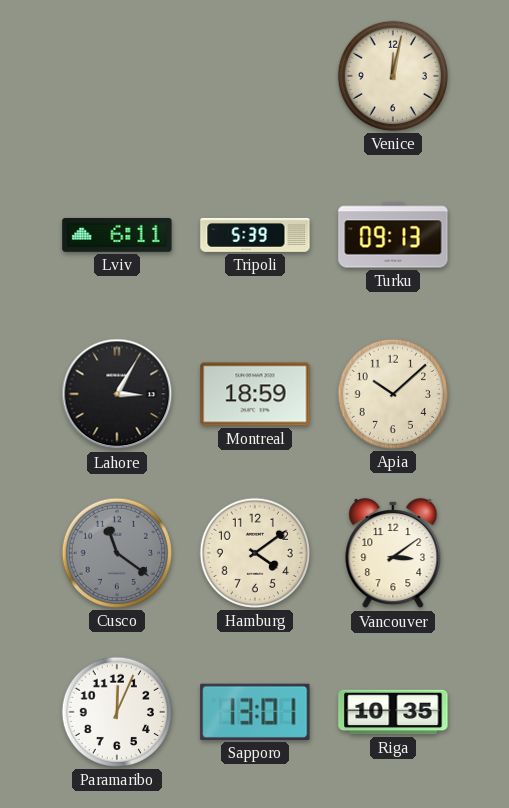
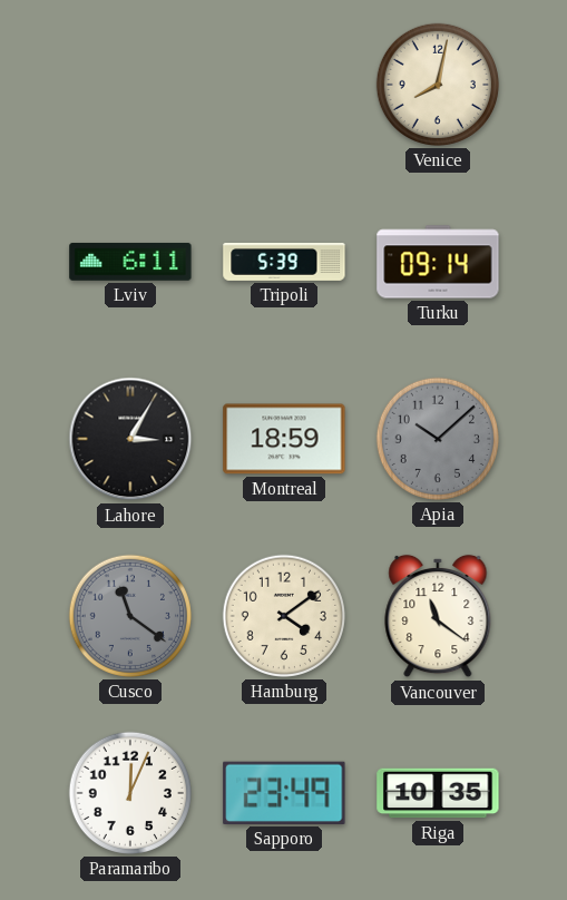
Venice: 12:02 -> 8:02
Turku: 09:13 -> 09:14
Apia dial: cream -> grey
Vancouver: 3:09 -> 11:21
Sapporo: 13:01 -> 23:49
